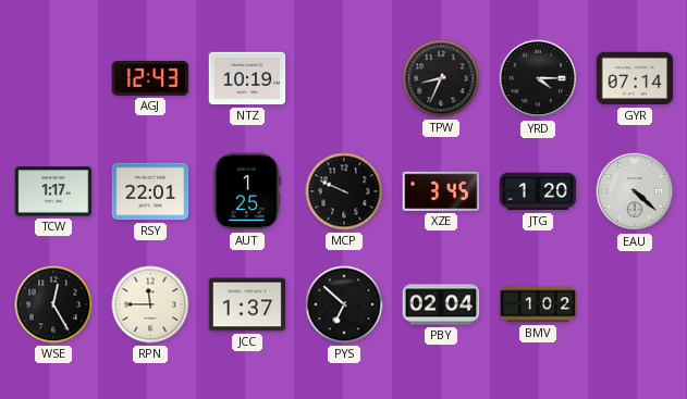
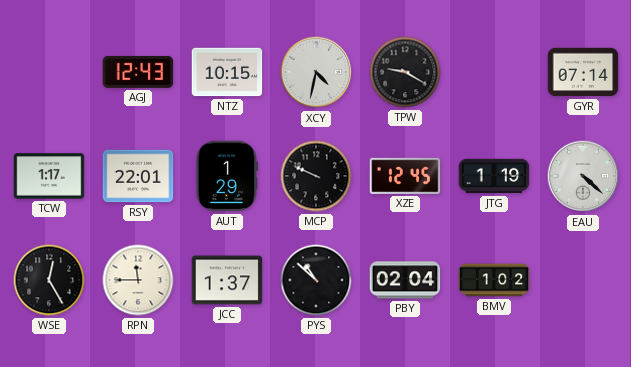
NTZ: 10:19 -> 10:15
XCY: none -> 4:32
TPW: 8:34 -> 9:20
YRD: 4:15 -> none
AUT: 1:25 -> 1:29
XZE: 3:45 -> 12:45
JTG: 1:20 -> 1:19
PYS: 6:52 -> 10:52
